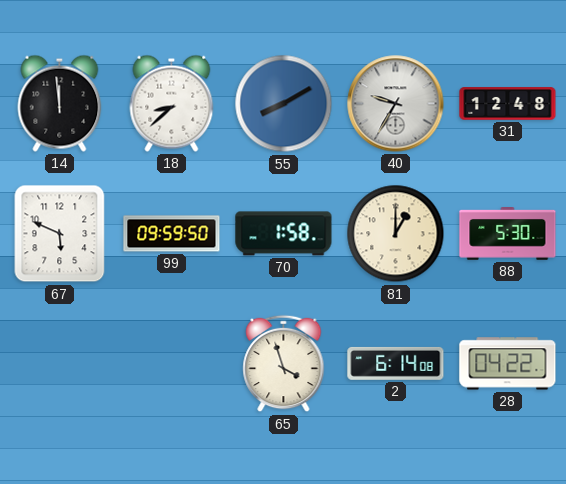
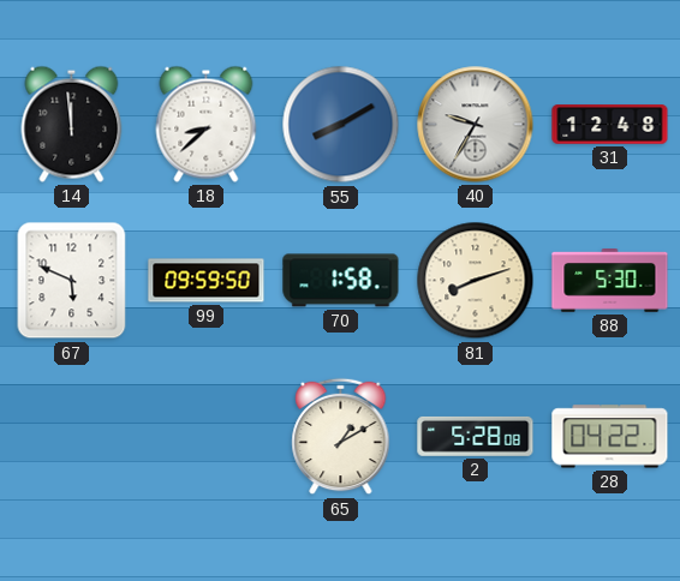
81: 1:00 -> 8:12
65: 3:57 -> 1:10
2: 6:14 -> 5:28
